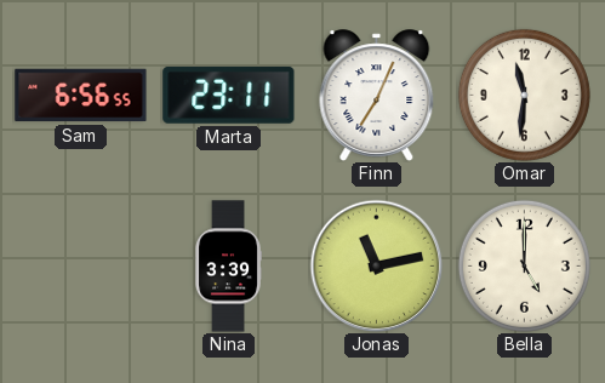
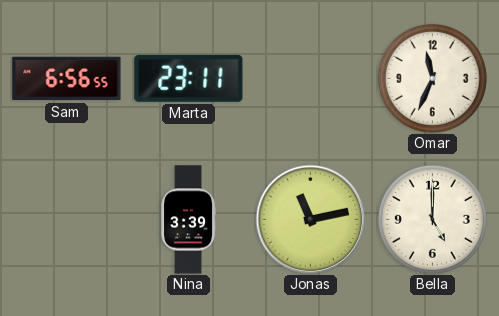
Finn: 7:04 -> none
Omar: 11:31 -> 11:34
